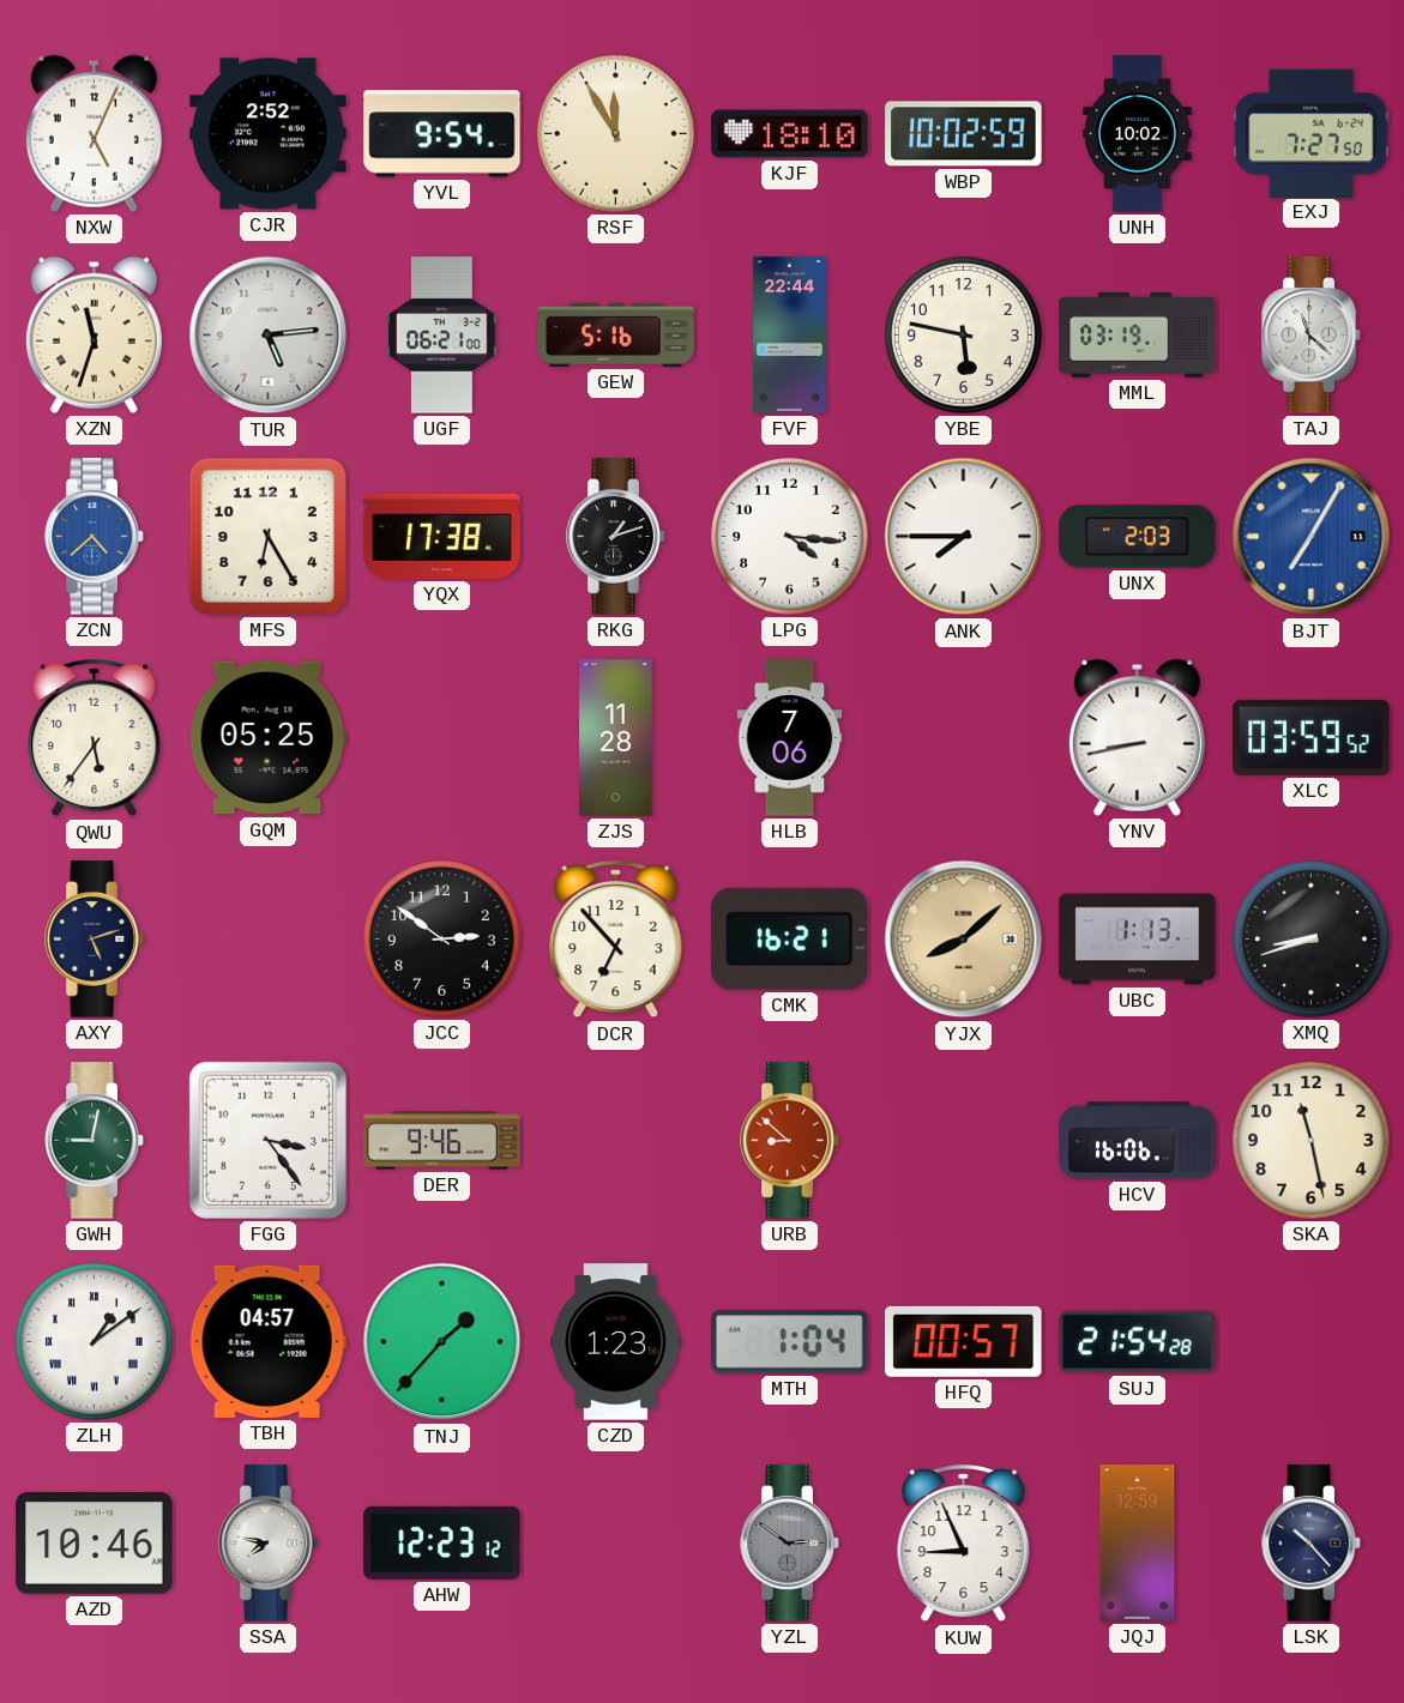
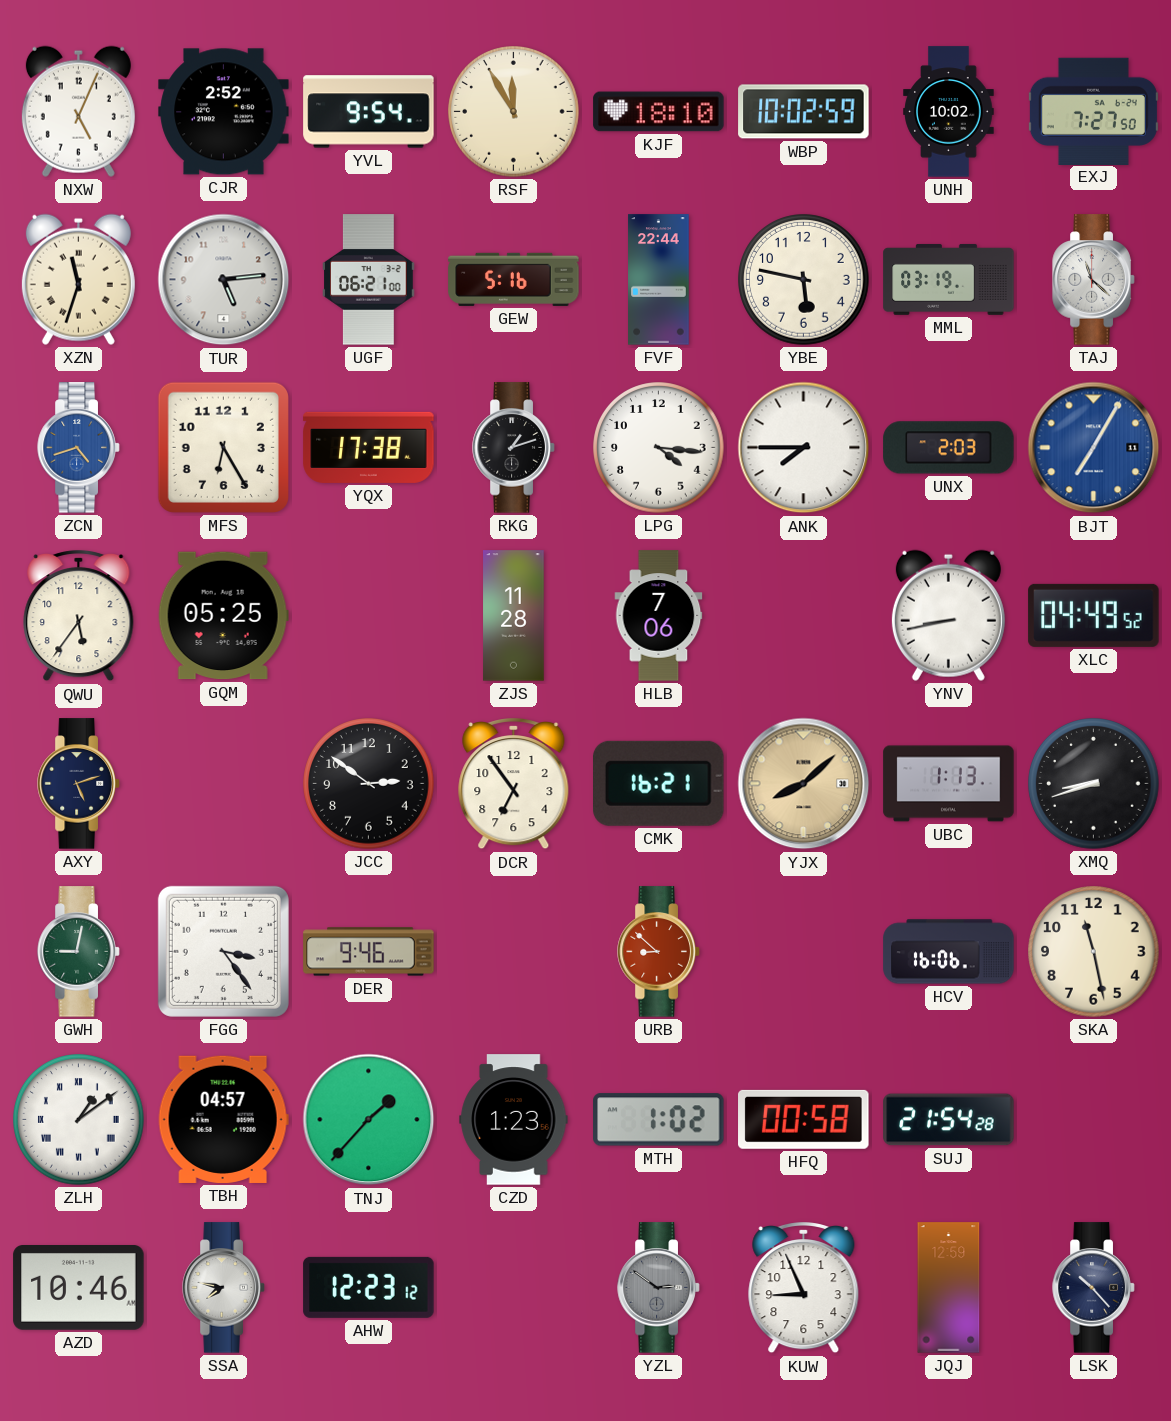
ZCN: 4:38 -> 4:42
XLC: 03:59 -> 04:49
DCR: 6:53 -> 6:54
MTH: 1:04 -> 1:02
HFQ: 00:57 -> 00:58
